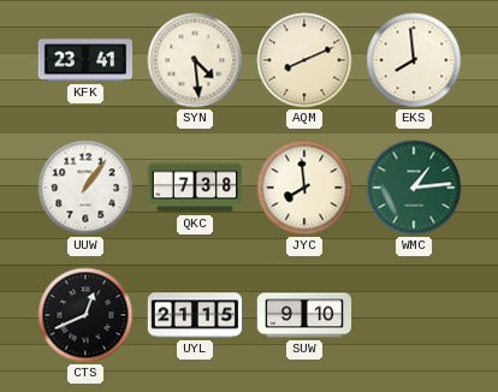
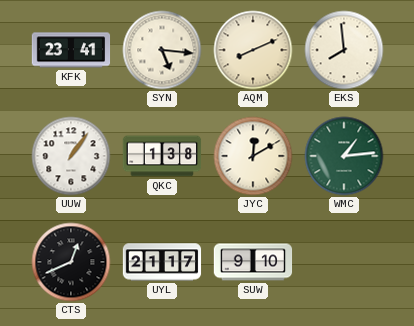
SYN: 4:29 -> 5:16
QKC: 7:38 -> 1:38
JYC: 7:59 -> 12:10
UYL: 21:15 -> 21:17
